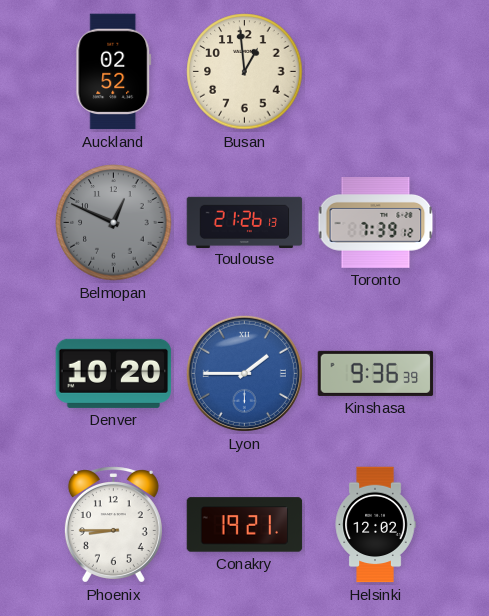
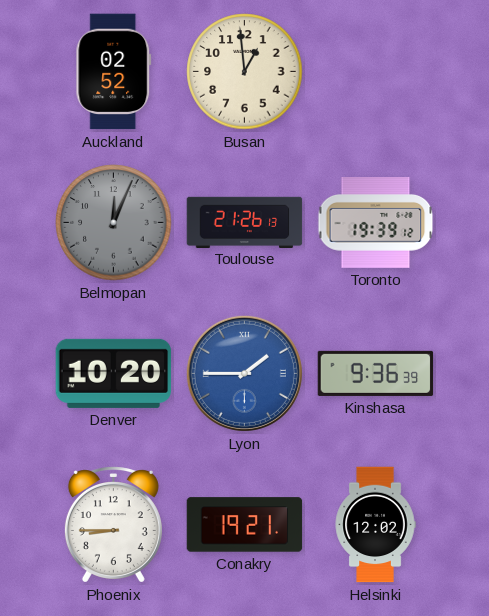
Belmopan: 12:49 -> 12:04
Toronto: 7:39 -> 19:39
